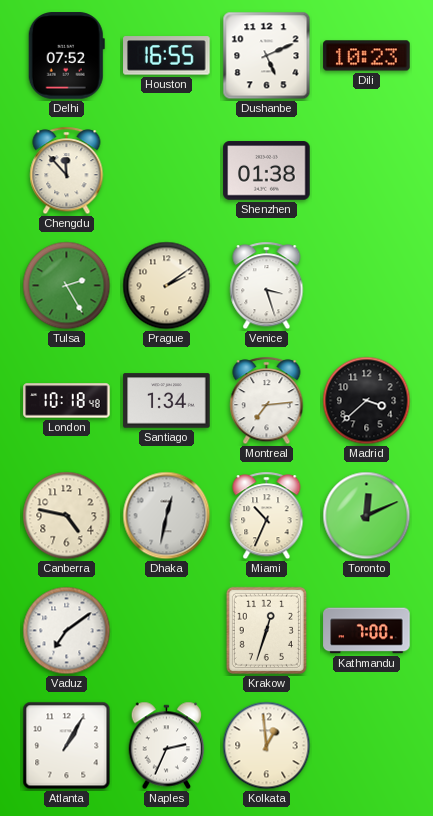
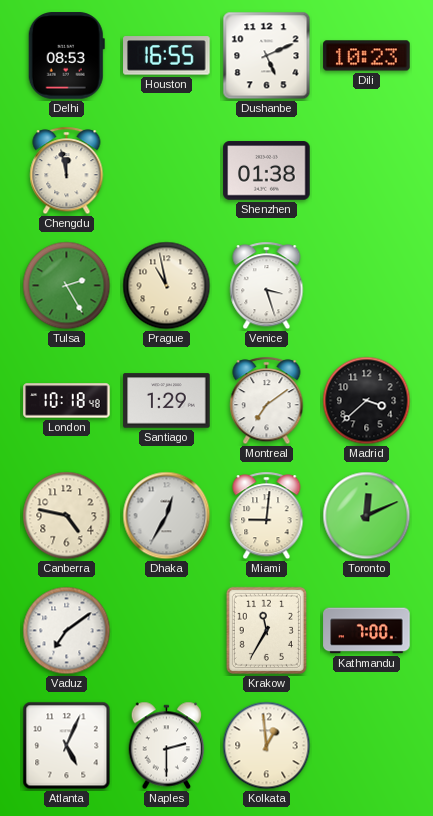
Delhi: 07:52 -> 08:53
Chengdu: 11:53 -> 11:58
Prague: 2:09 -> 10:58
Santiago: 1:34 -> 1:29
Montreal: 7:14 -> 7:09
Dhaka: 12:32 -> 12:35
Miami: 10:34 -> 9:01
Krakow: 12:33 -> 11:35
Atlanta: 1:05 -> 5:04
Naples: 2:34 -> 2:30
